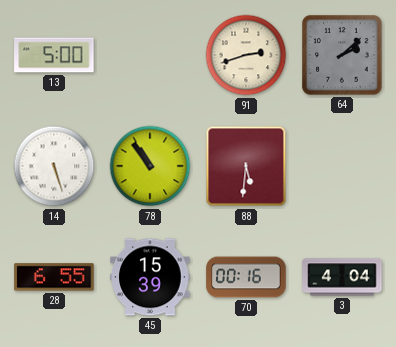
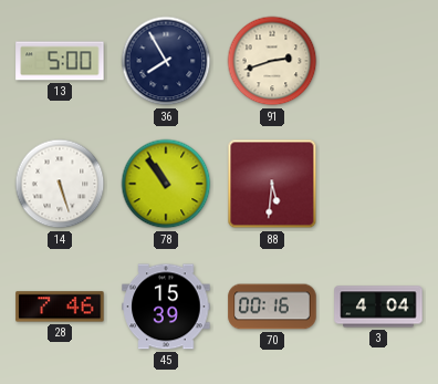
36: none -> 7:55
64: 2:08 -> none
28: 6:55 -> 7:46
